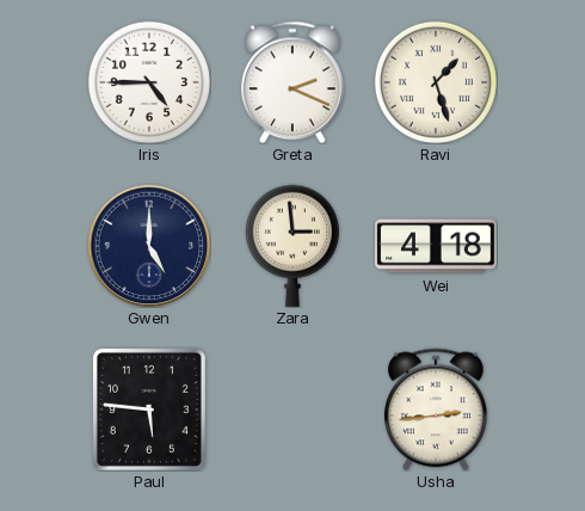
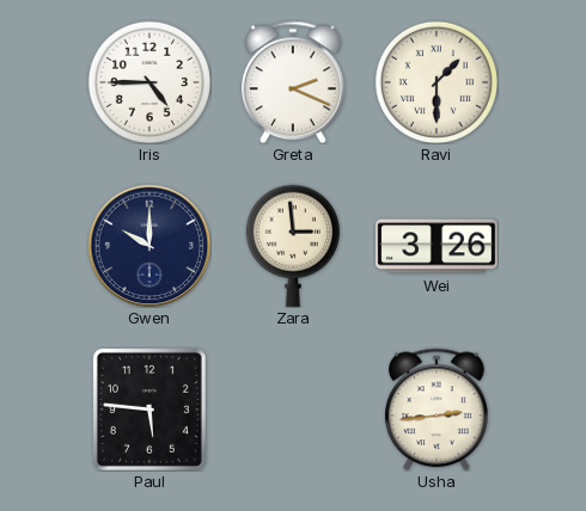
Ravi: 1:27 -> 1:30
Gwen: 5:00 -> 10:00
Wei: 4:18 -> 3:26
